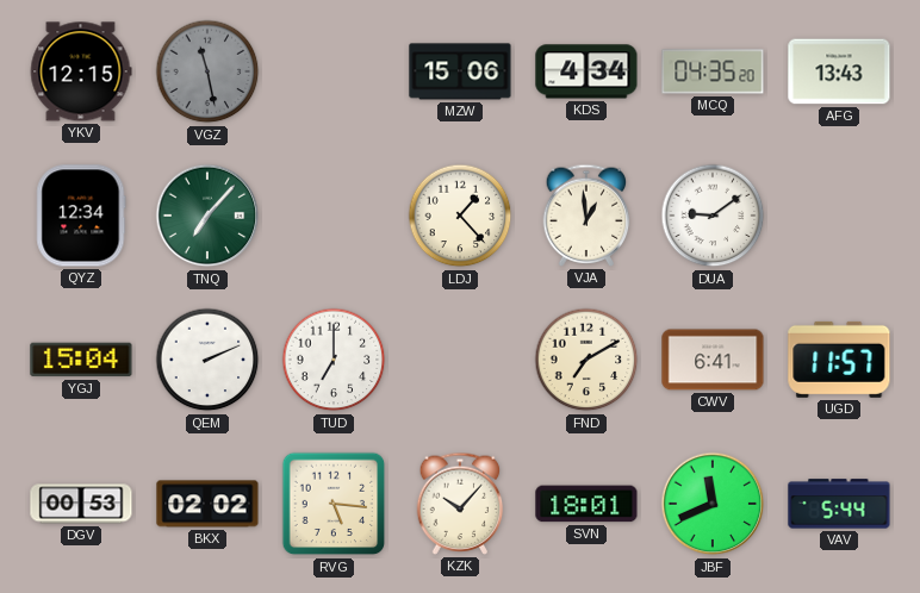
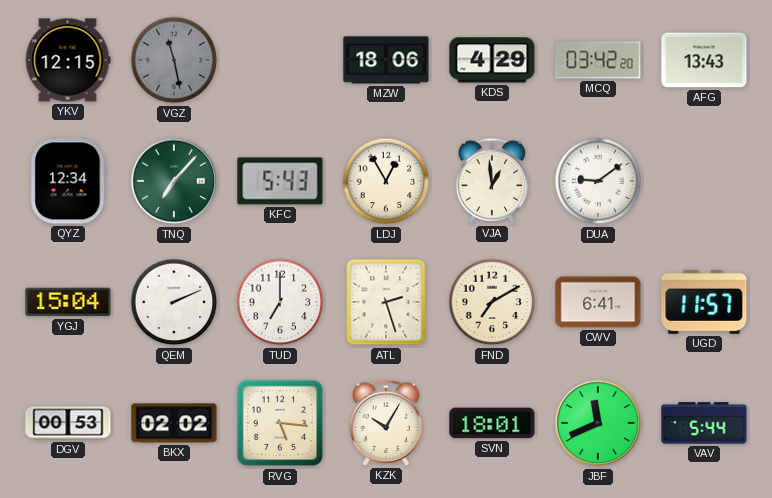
MZW: 15:06 -> 18:06
KDS: 4:34 -> 4:29
MCQ: 04:35 -> 03:42
KFC: none -> 5:43
LDJ: 1:23 -> 12:55
ATL: none -> 2:27
KZK: 10:07 -> 10:05
